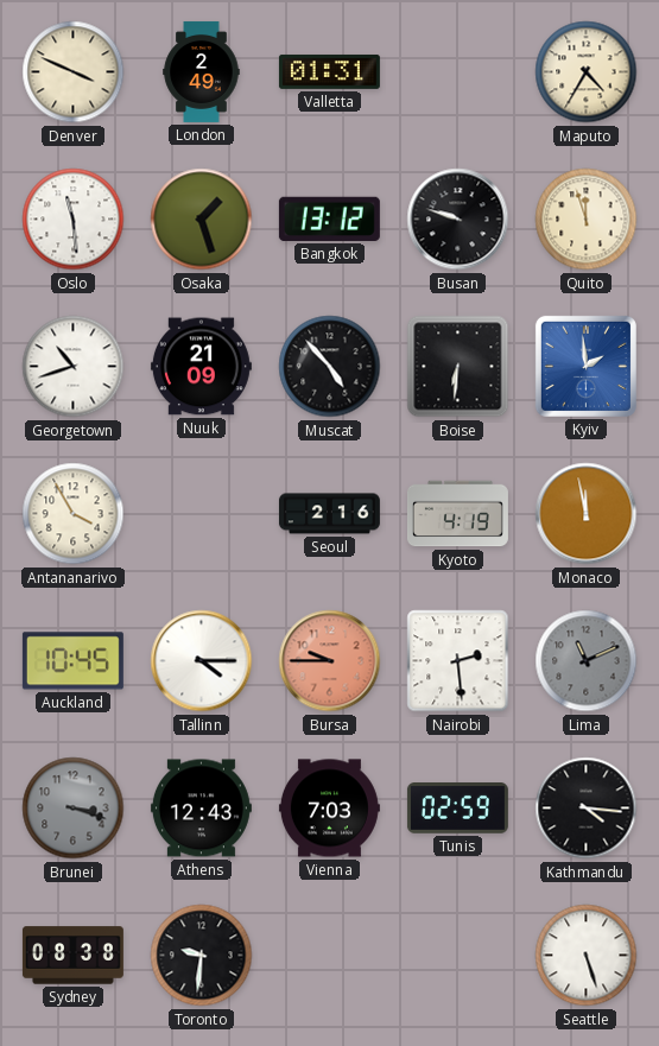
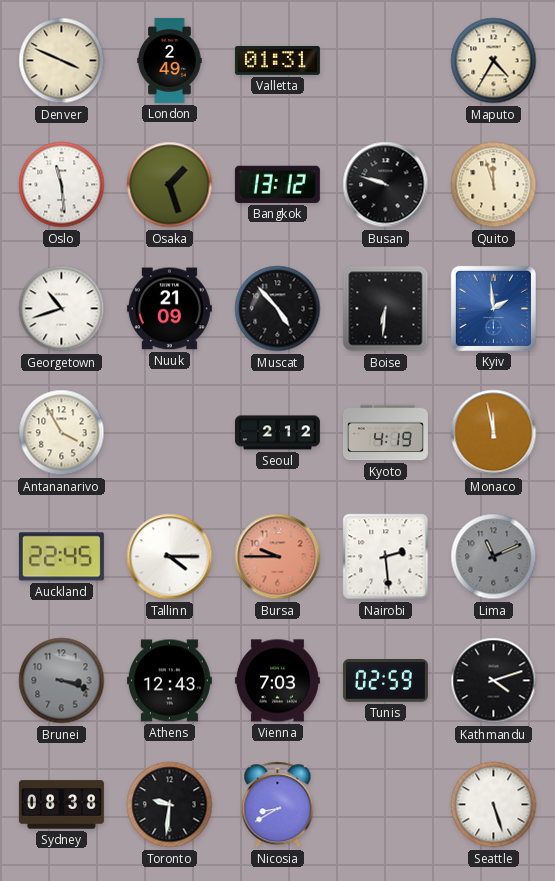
Seoul: 2:16 -> 2:12
Auckland: 10:45 -> 22:45
Kathmandu: 4:16 -> 4:12
Nicosia: none -> 8:40
